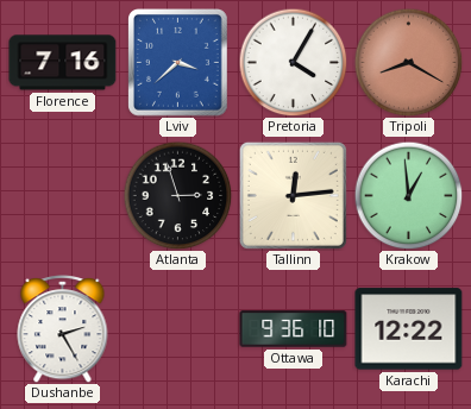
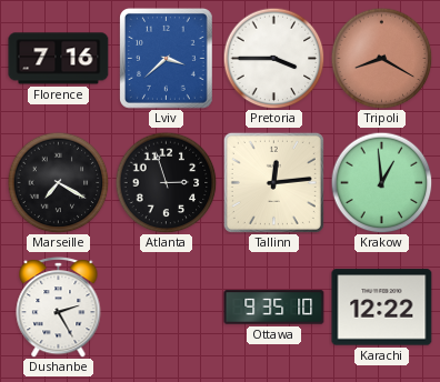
Pretoria: 4:05 -> 3:45
Marseille: none -> 7:20
Ottawa: 9:36 -> 9:35
